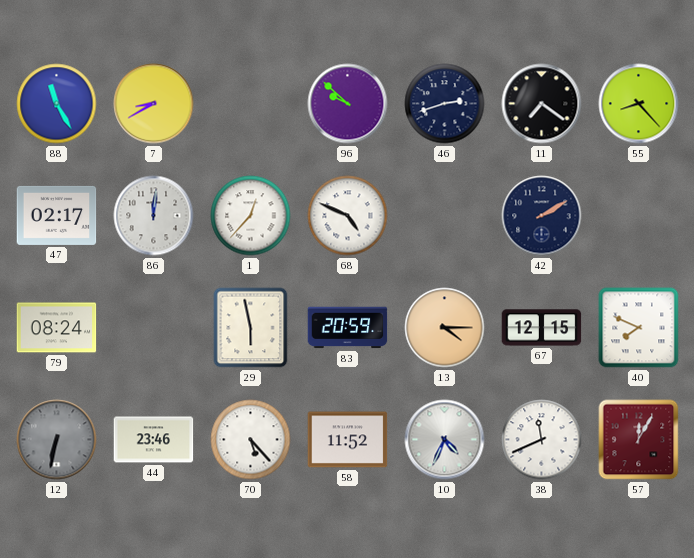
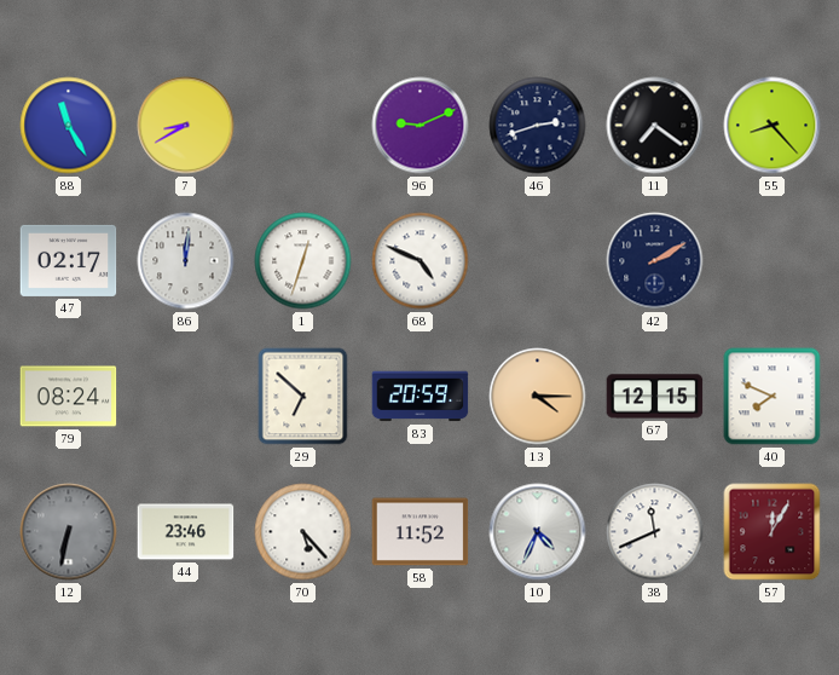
96: 9:52 -> 9:11
1: 12:37 -> 12:33
29: 5:58 -> 6:52
